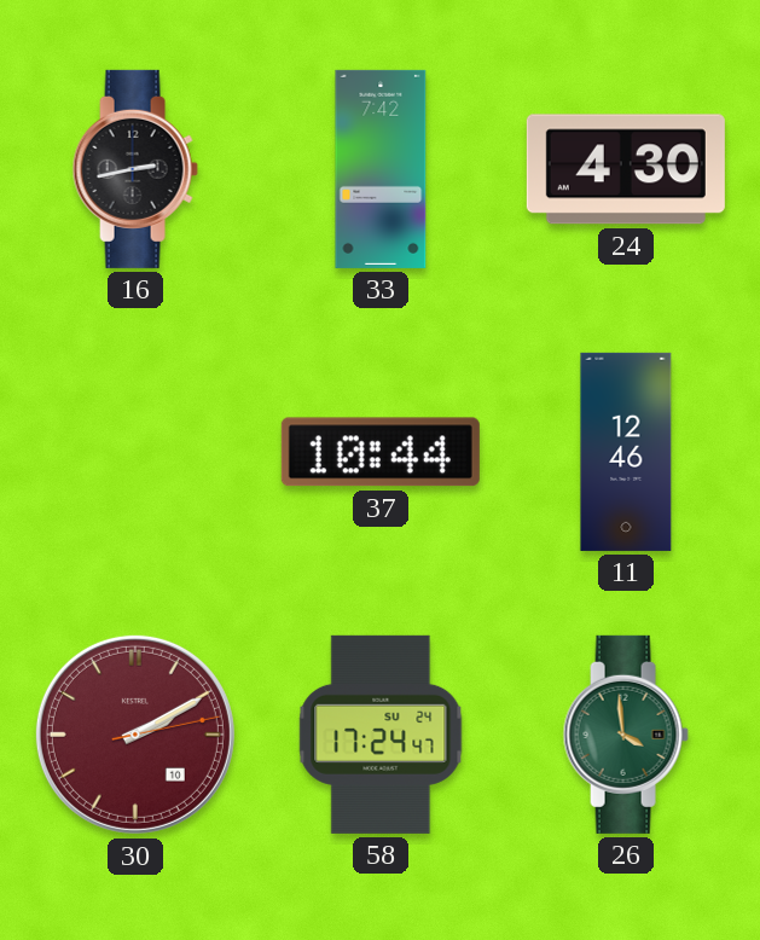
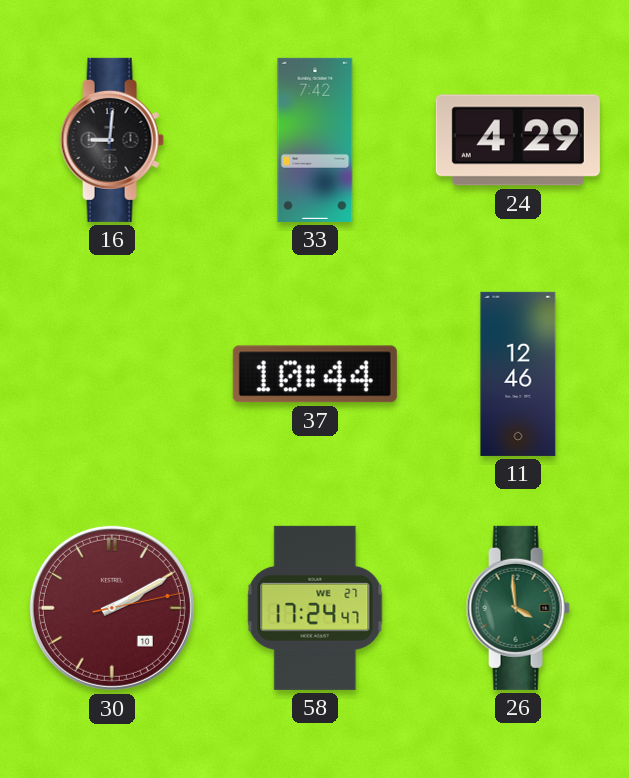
16: 2:43 -> 9:01
24: 4:30 -> 4:29
58 date: SU 24 -> WE 27
